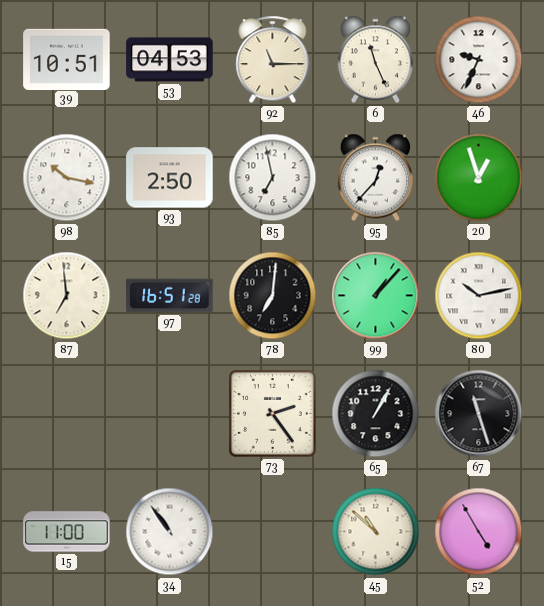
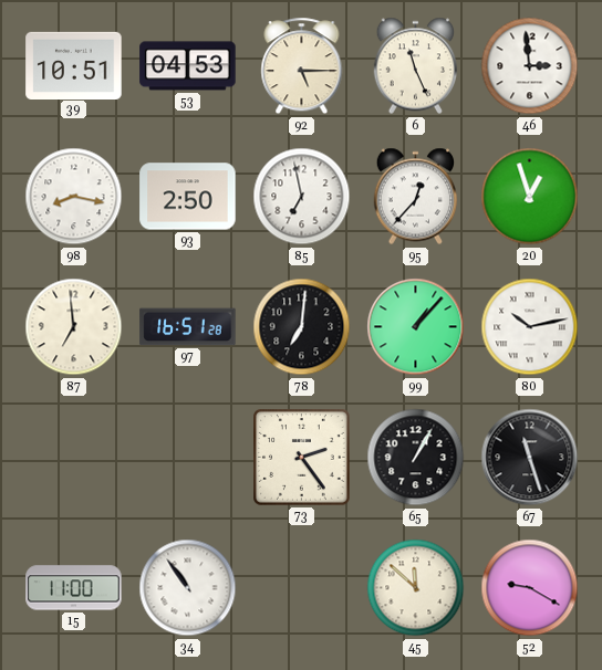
92: 11:15 -> 5:15
46: 9:34 -> 2:59
98: 10:17 -> 8:17
45: 10:52 -> 11:52
52: 4:55 -> 9:20
